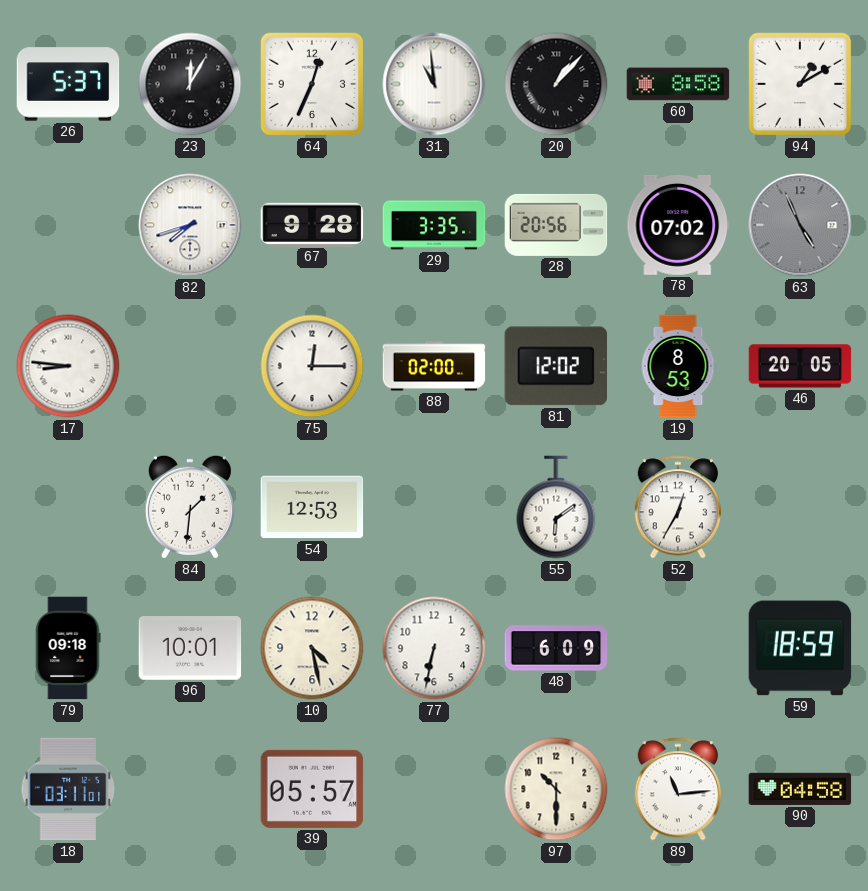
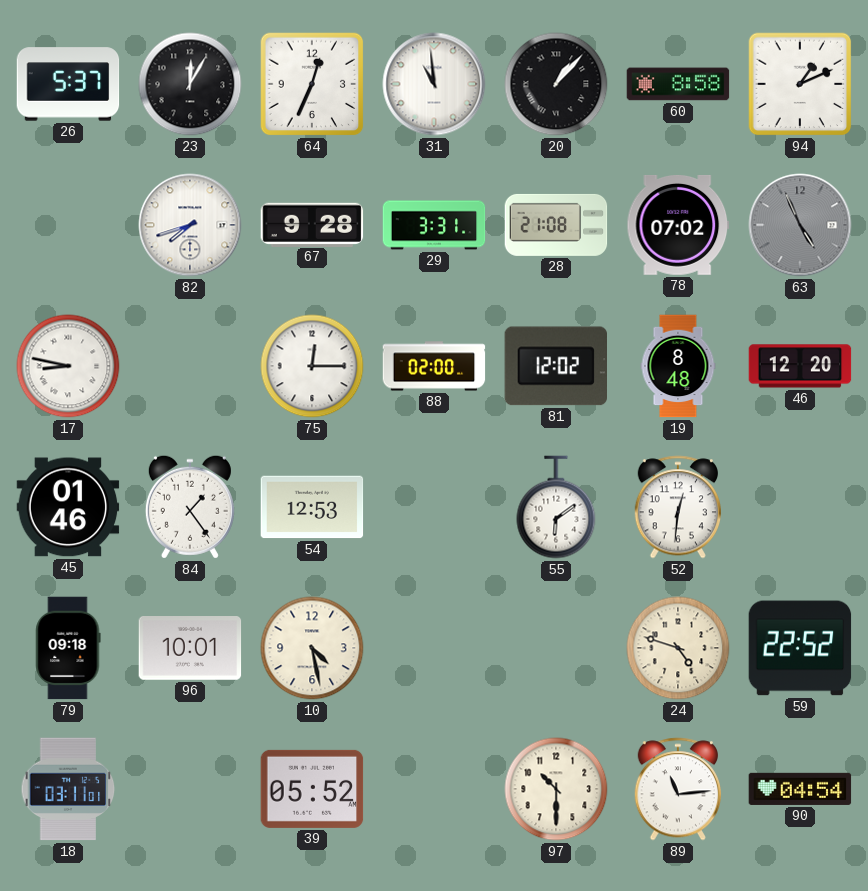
94: 1:10 -> 1:11
29: 3:35 -> 3:31
28: 20:56 -> 21:08
17: 8:46 -> 8:47
19: 8:53 -> 8:48
46: 20:05 -> 12:20
45: none -> 01:46
84: 1:31 -> 1:24
52: 12:35 -> 12:31
77: 6:32 -> none
48: 6:09 -> none
24: none -> 4:48
59: 18:59 -> 22:52
39: 05:57 -> 05:52
90: 04:58 -> 04:54
